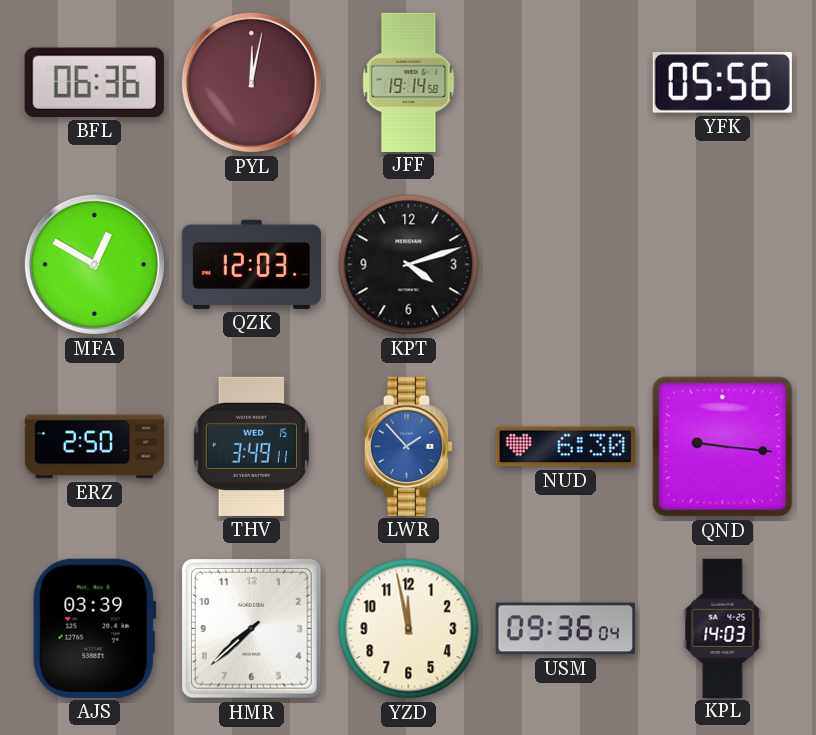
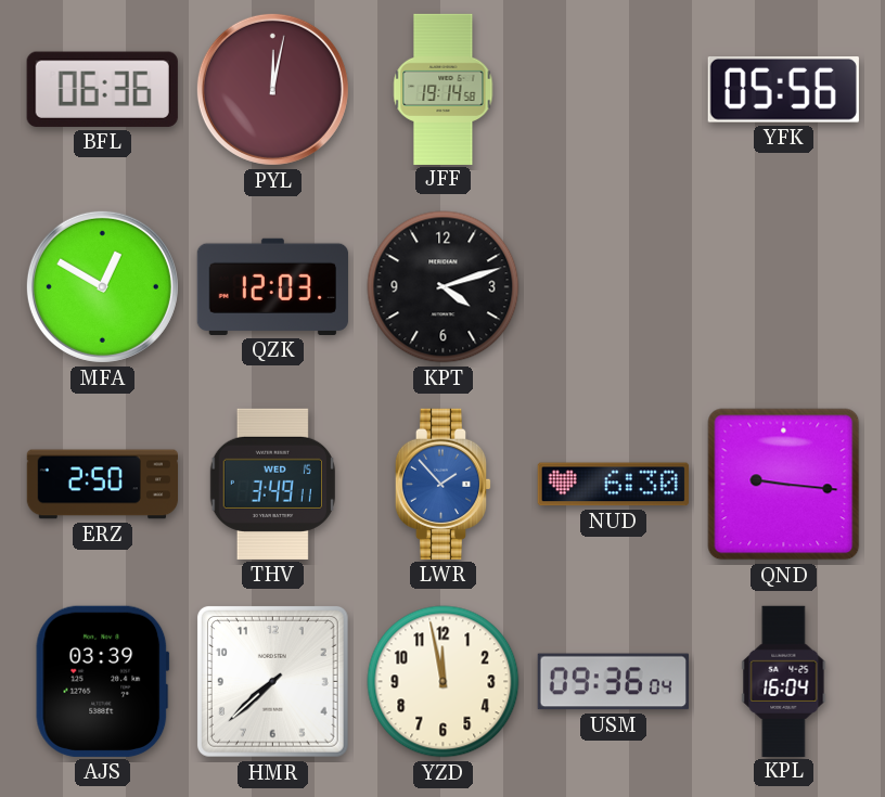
KPL: 14:03 -> 16:04
